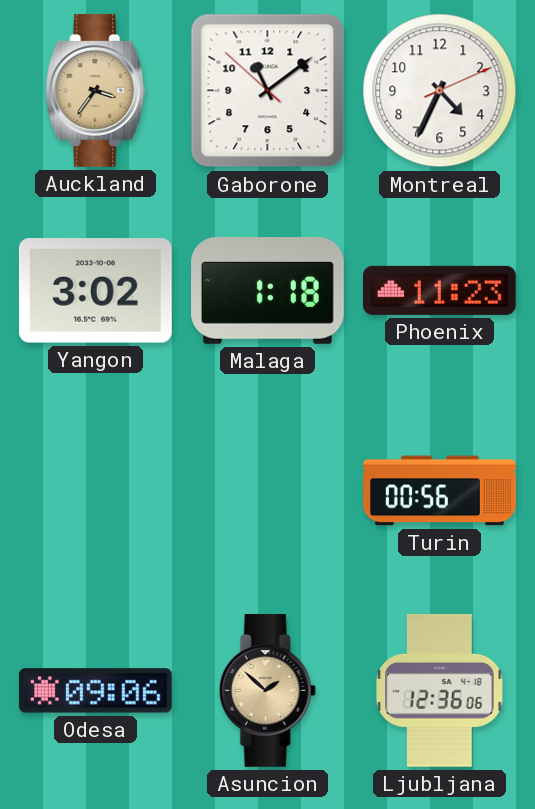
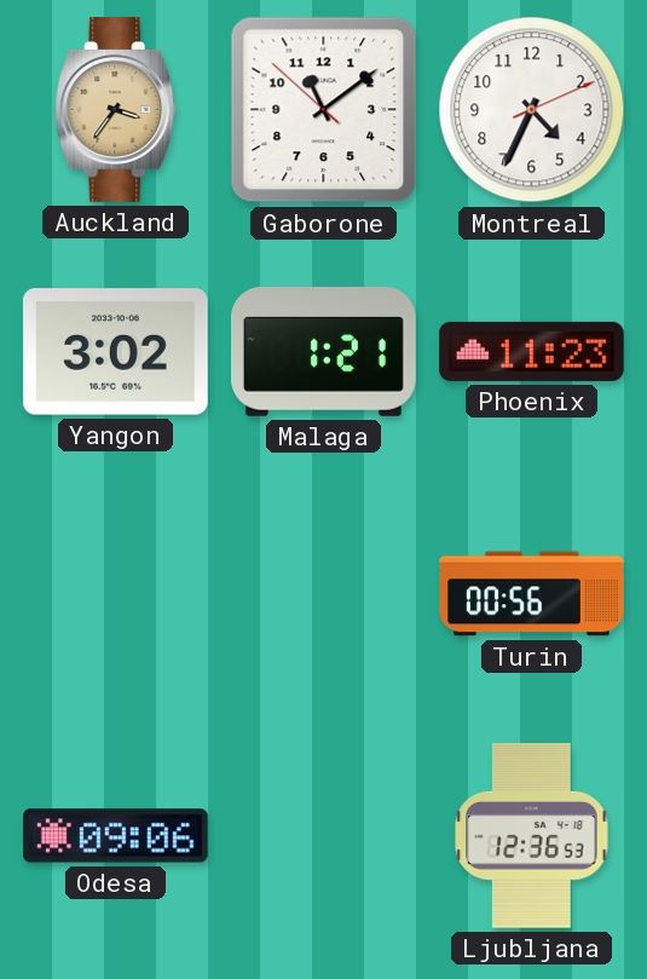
Malaga: 1:18 -> 1:21
Asuncion: 1:52 -> none
Ljubljana: 12:36:06 -> 12:36:53
